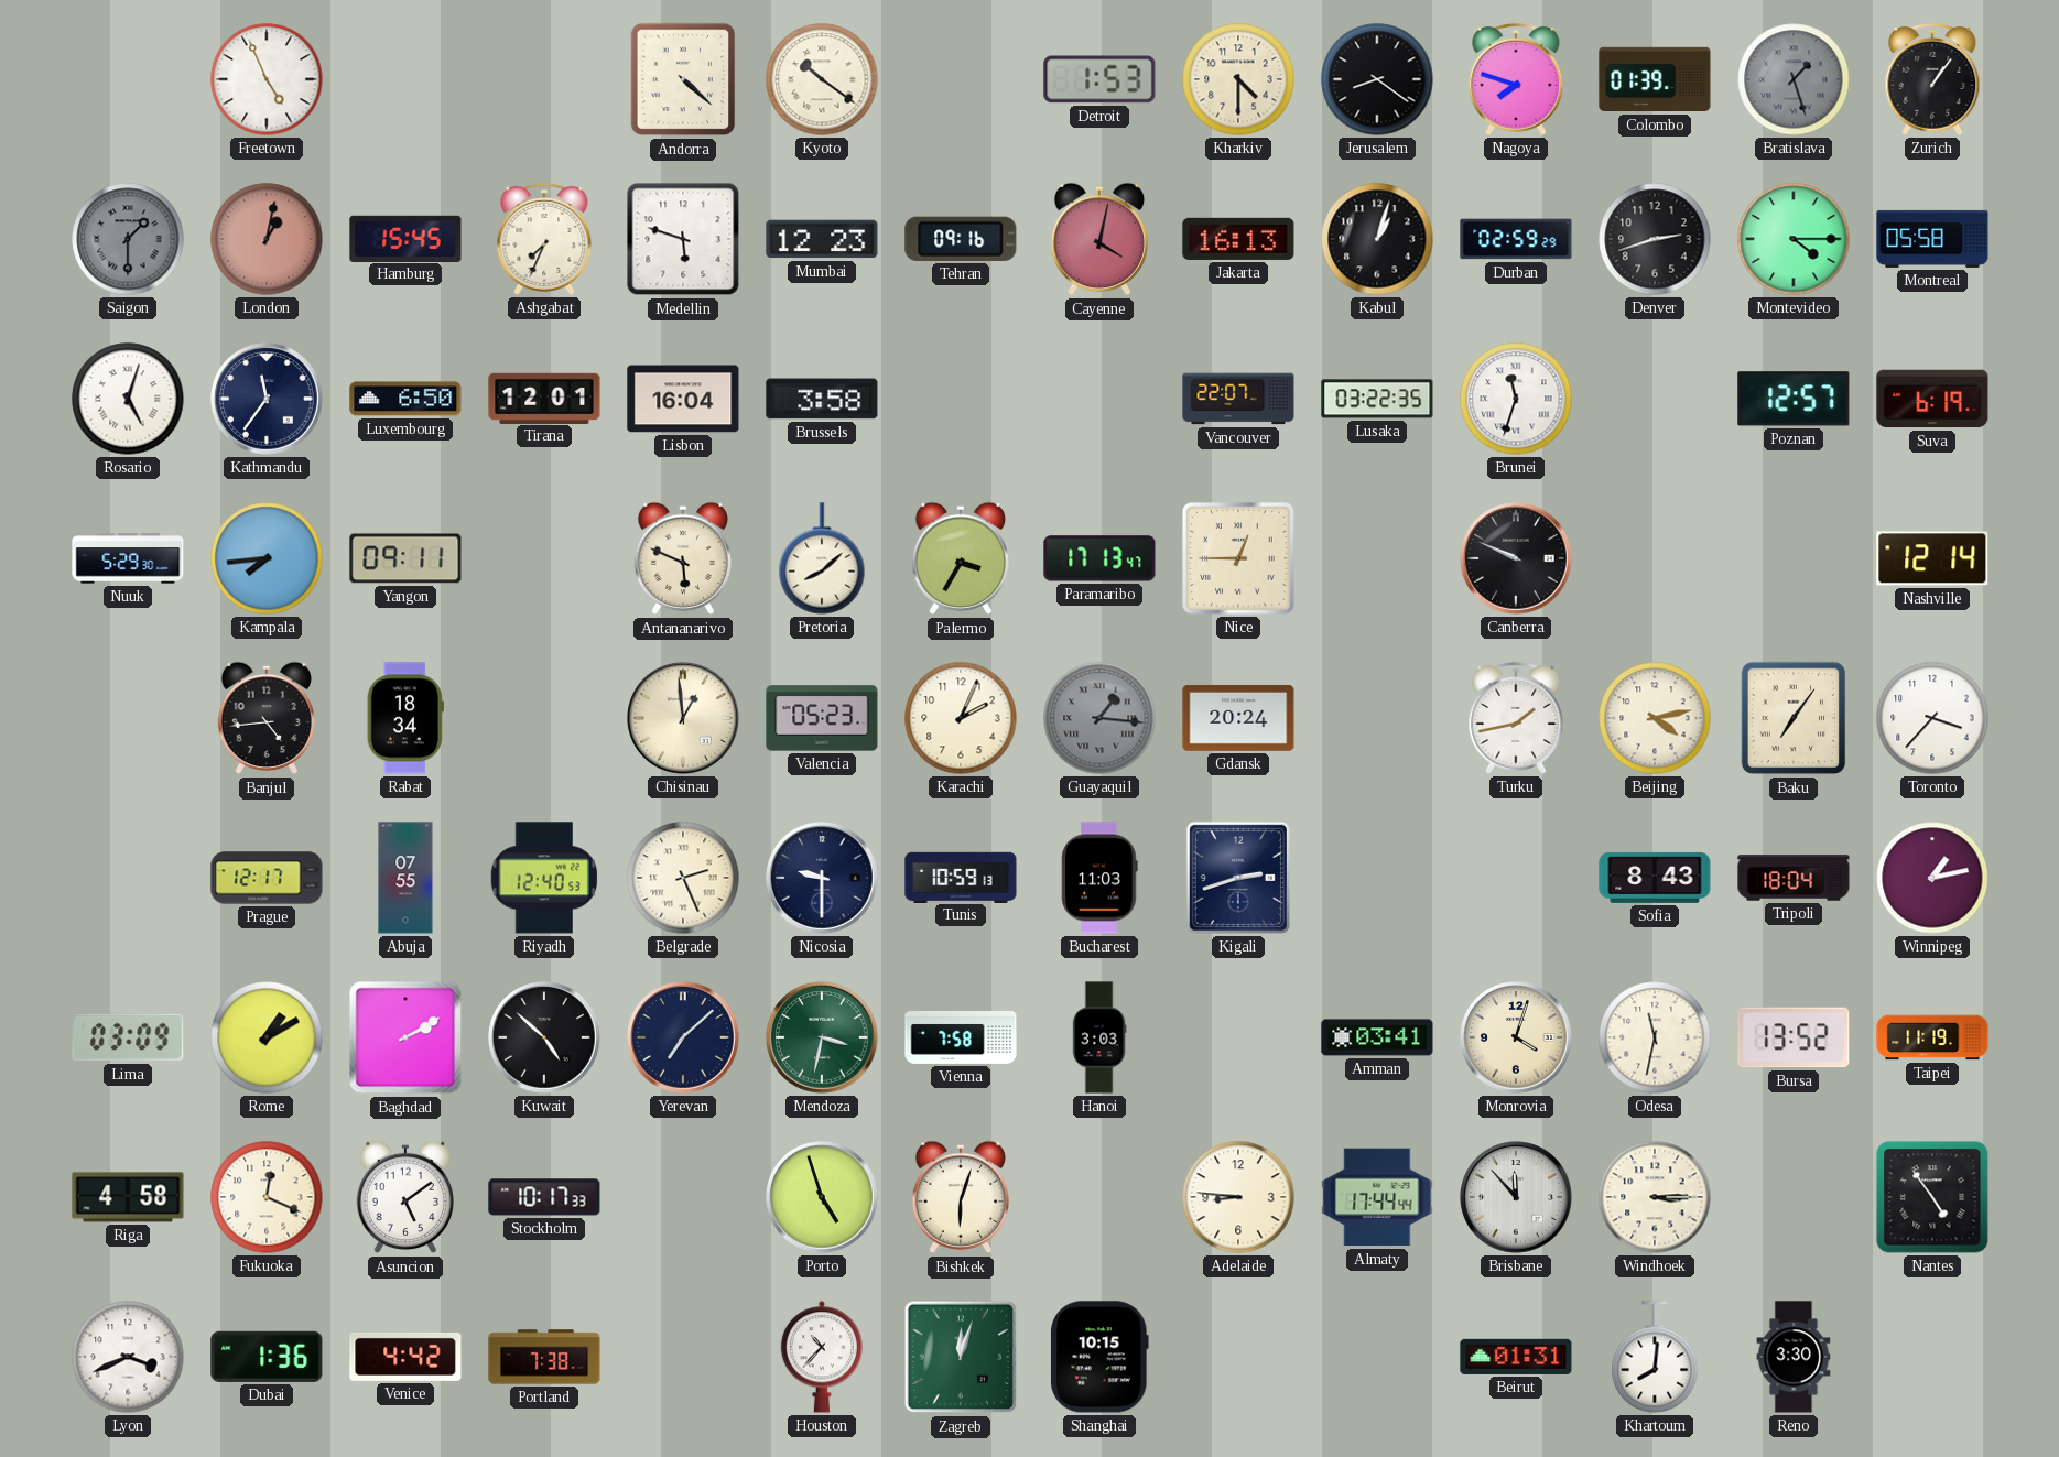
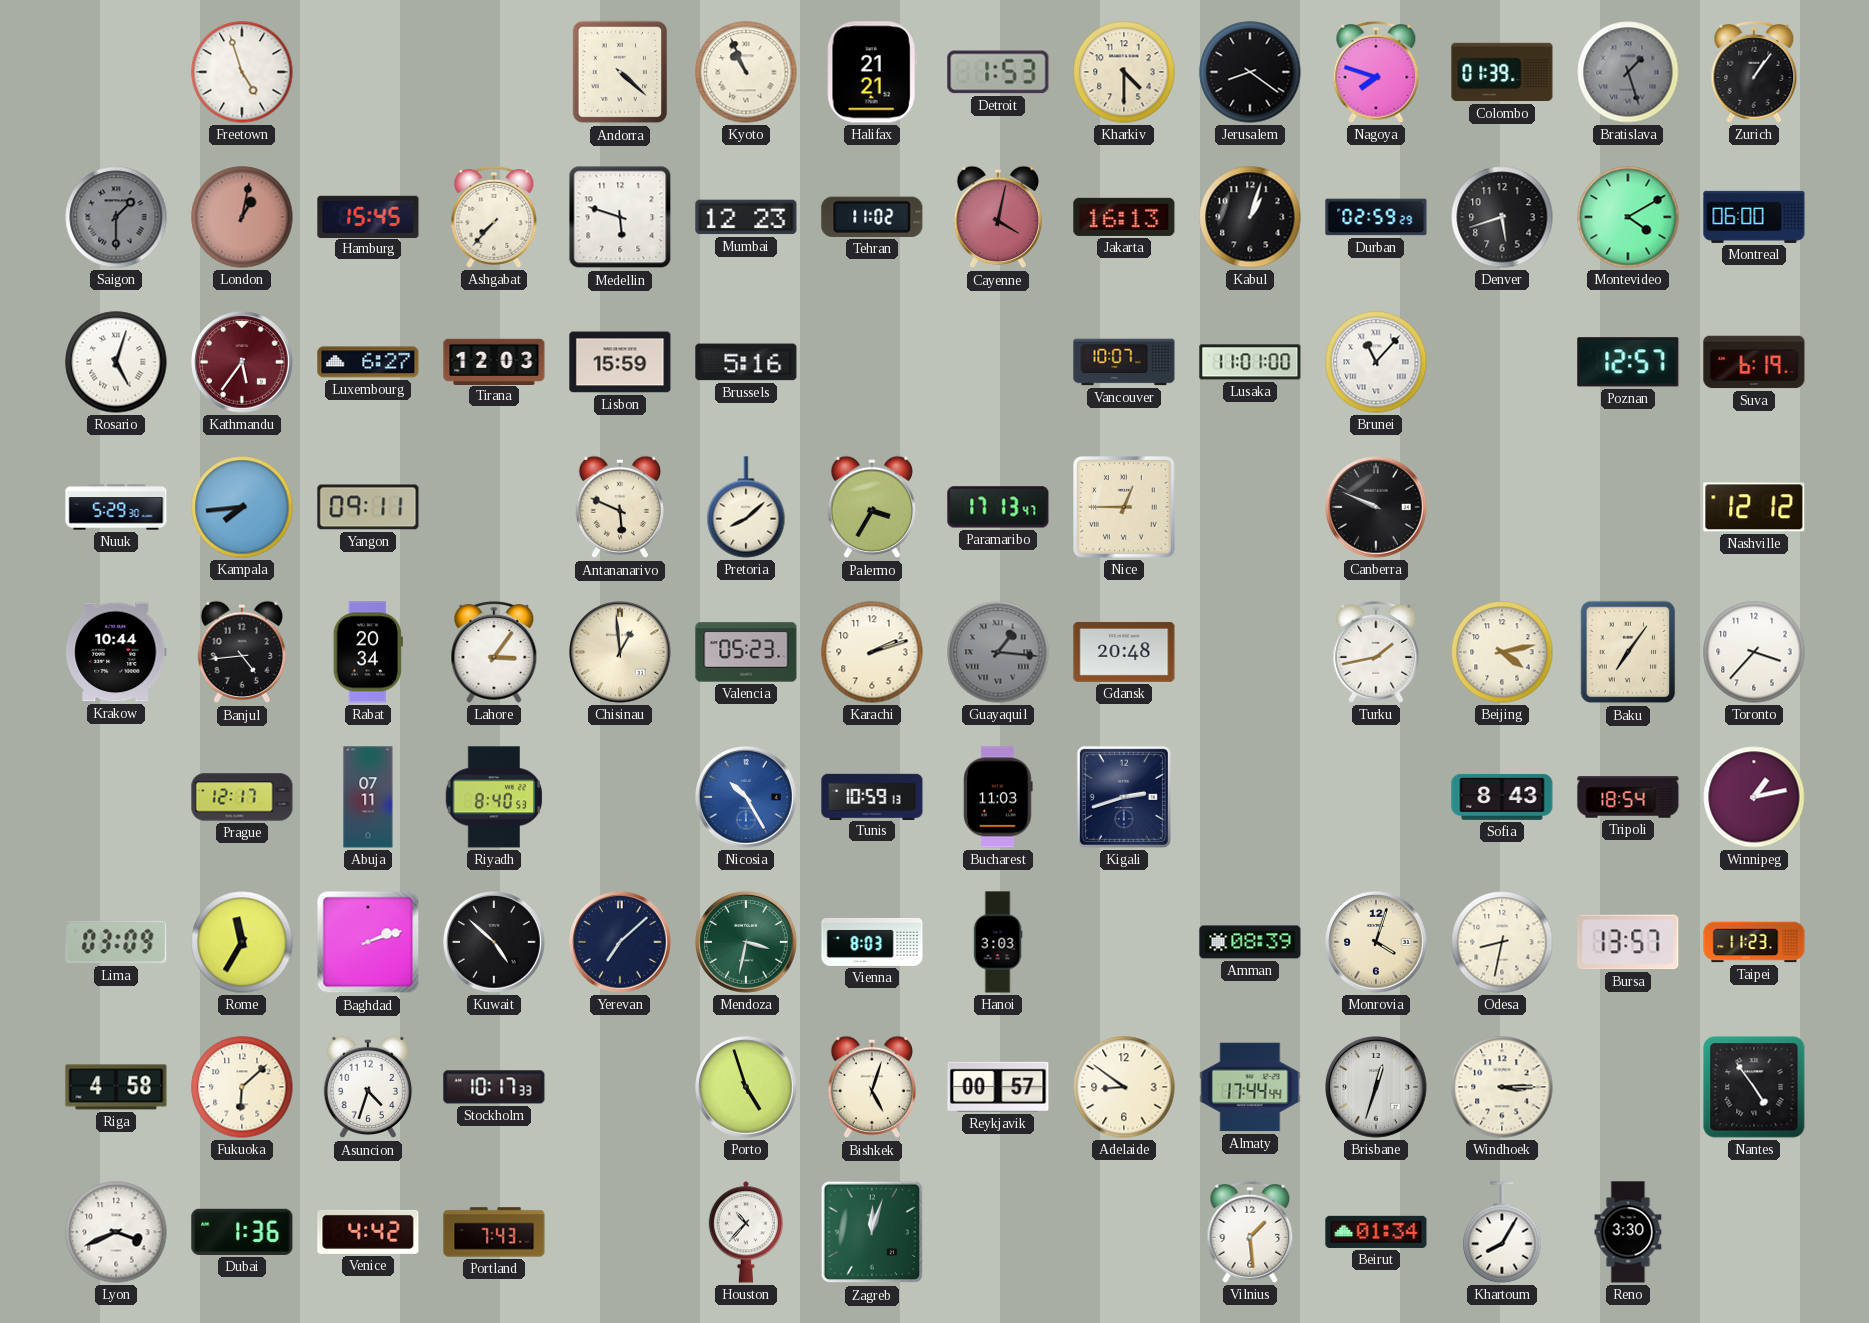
Freetown: 4:56 -> 4:57
Kyoto: 10:21 -> 10:56
Halifax: none -> 21:21
Ashgabat: 7:34 -> 7:37
Tehran: 09:16 -> 11:02
Denver: 2:42 -> 5:42
Montevideo: 4:15 -> 4:10
Montreal: 05:58 -> 06:00
Kathmandu: 11:36 -> 5:36
Kathmandu dial: navy -> burgundy
Luxembourg: 6:50 -> 6:27
Tirana: 12:01 -> 12:03
Lisbon: 16:04 -> 15:59
Brussels: 3:58 -> 5:16
Vancouver: 22:07 -> 10:07
Lusaka: 03:22 -> 11:01
Brunei: 11:33 -> 11:07
Nashville: 12:14 -> 12:12
Krakow: none -> 10:44
Rabat: 18:34 -> 20:34
Lahore: none -> 3:06
Karachi: 2:04 -> 2:12
Gdansk: 20:24 -> 20:48
Abuja: 07:55 -> 07:11
Riyadh: 12:40 -> 8:40
Belgrade: 2:26 -> none
Nicosia: 9:30 -> 10:25
Nicosia dial: navy -> blue
Tripoli: 18:04 -> 18:54
Rome: 1:10 -> 11:35
Baghdad: 2:10 -> 2:12
Vienna: 7:58 -> 8:03
Amman: 03:41 -> 08:39
Odesa: 11:32 -> 8:32
Bursa: 13:52 -> 13:57
Taipei: 11:19 -> 11:23
Fukuoka: 12:19 -> 6:08
Asuncion: 5:09 -> 4:33
Bishkek: 6:03 -> 5:03
Reykjavik: none -> 00:57
Adelaide: 8:46 -> 8:51
Brisbane: 11:53 -> 12:33
Portland: 7:38 -> 7:43
Shanghai: 10:15 -> none
Vilnius: none -> 1:29
Beirut: 01:31 -> 01:34
Khartoum: 8:01 -> 8:05
